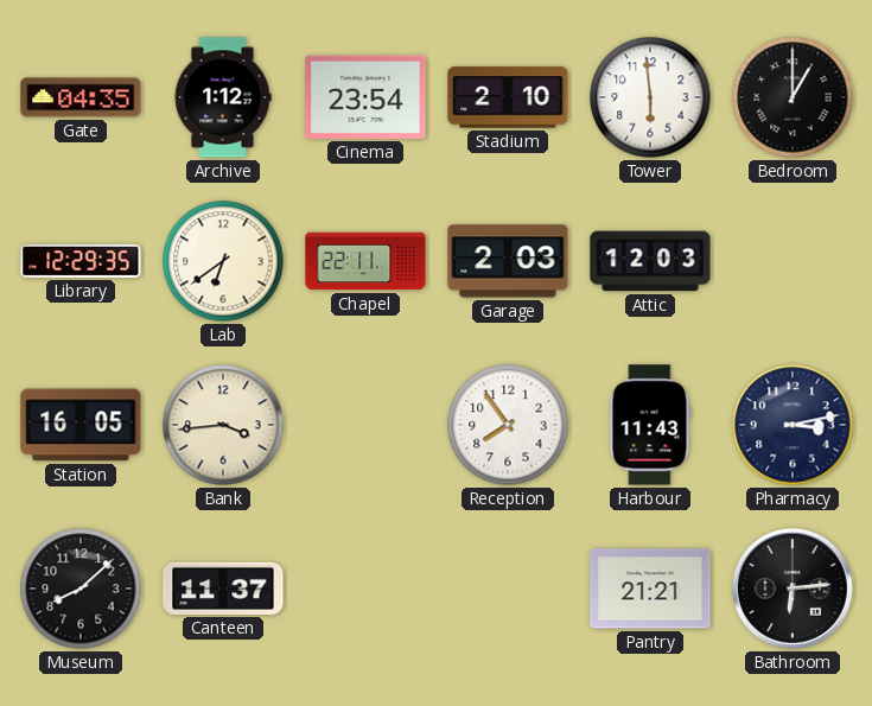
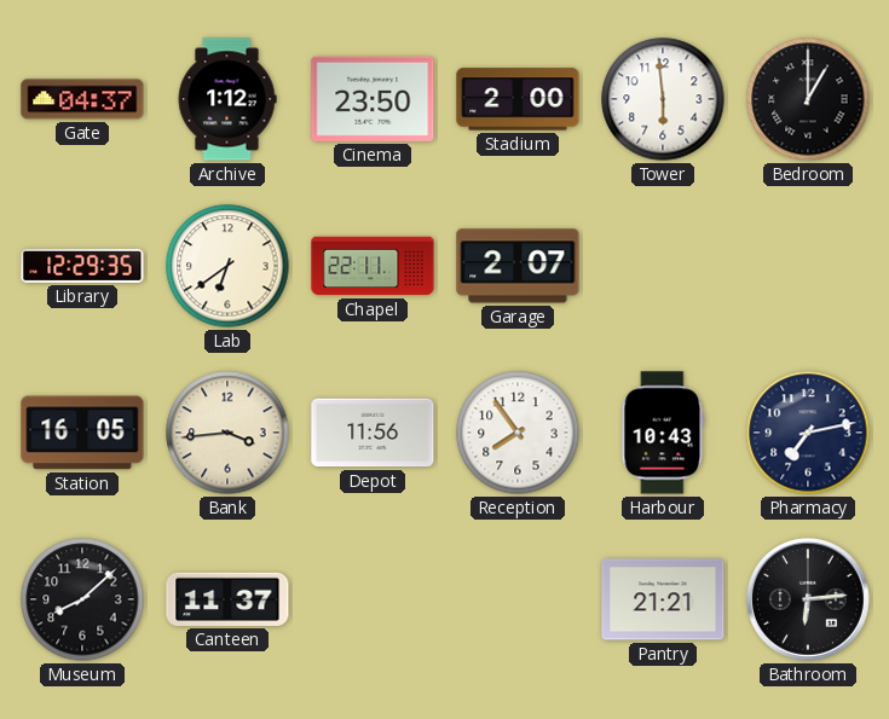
Gate: 04:35 -> 04:37
Cinema: 23:54 -> 23:50
Stadium: 2:10 -> 2:00
Garage: 2:03 -> 2:07
Attic: 12:03 -> none
Depot: none -> 11:56
Harbour: 11:43 -> 10:43
Pharmacy: 3:13 -> 7:13
